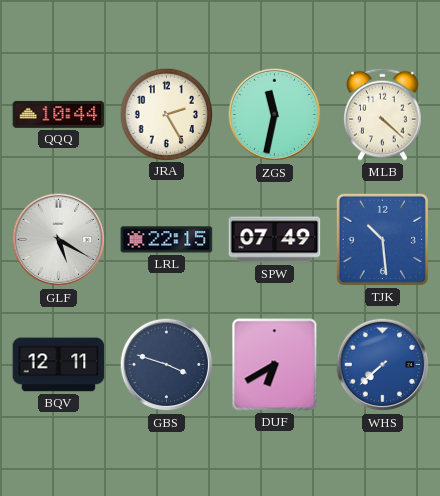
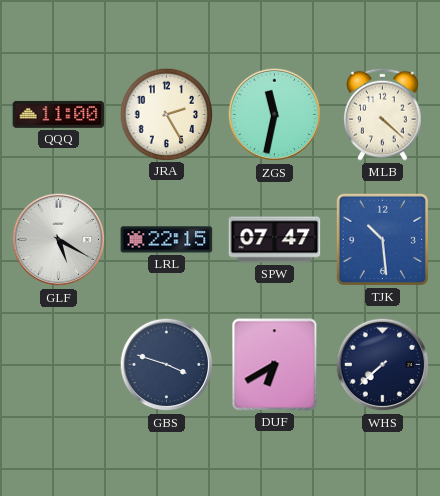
QQQ: 10:44 -> 11:00
SPW: 07:49 -> 07:47
BQV: 12:11 -> none
WHS dial: blue -> navy
